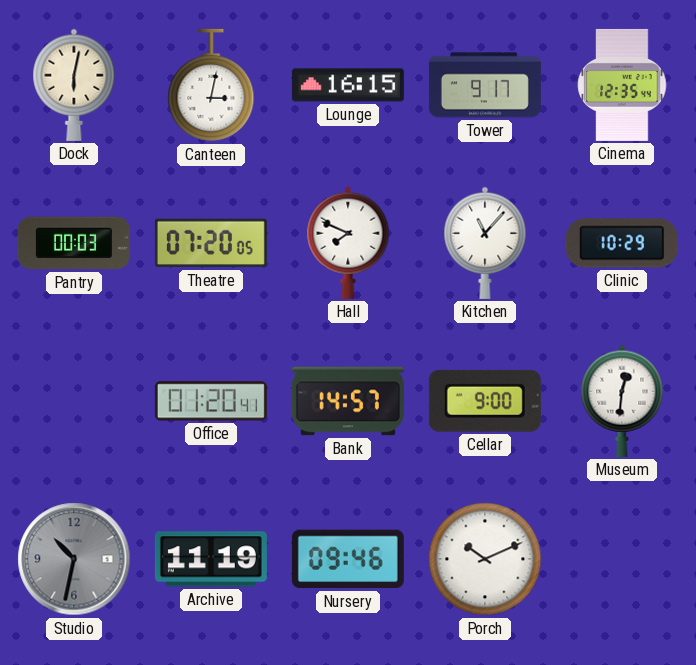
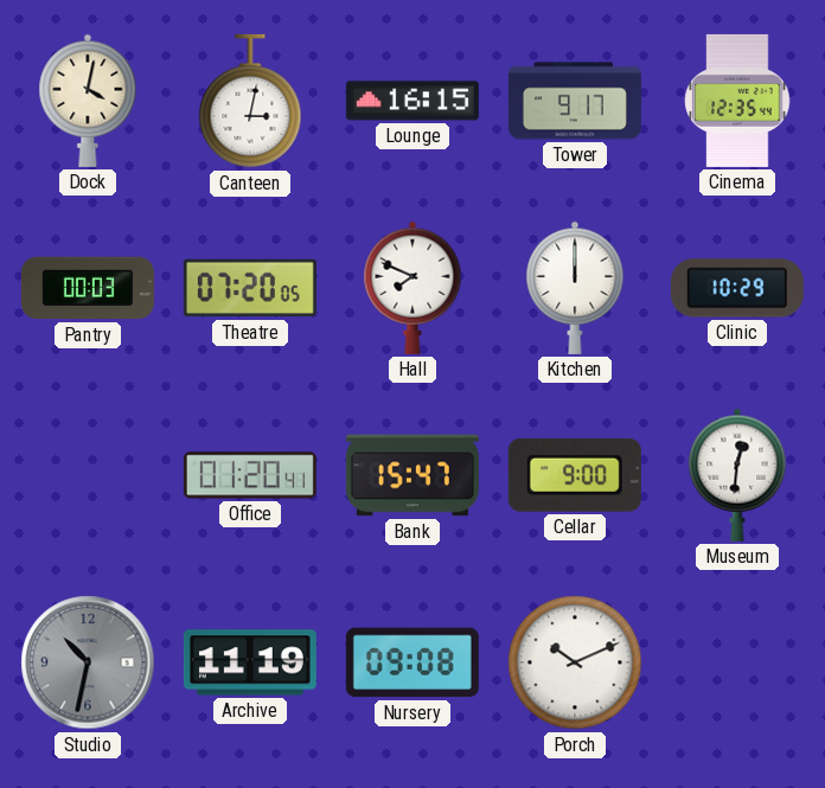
Dock: 6:02 -> 4:02
Kitchen: 11:07 -> 12:00
Bank: 14:57 -> 15:47
Nursery: 09:46 -> 09:08
